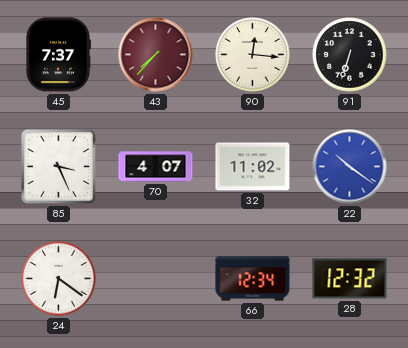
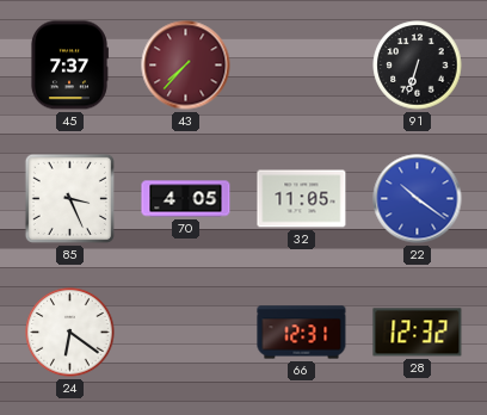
90: 12:16 -> none
70: 4:07 -> 4:05
32: 11:02 -> 11:05
66: 12:34 -> 12:31
